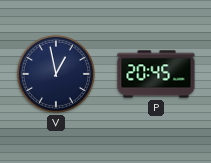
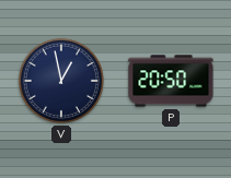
P: 20:45 -> 20:50
